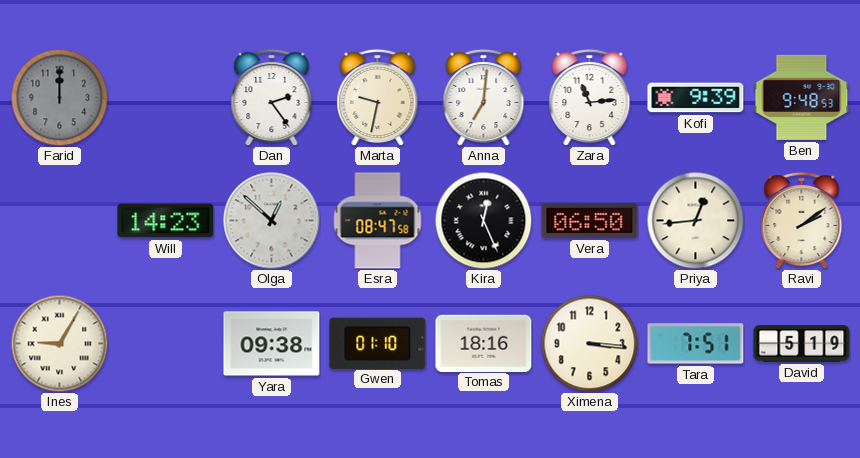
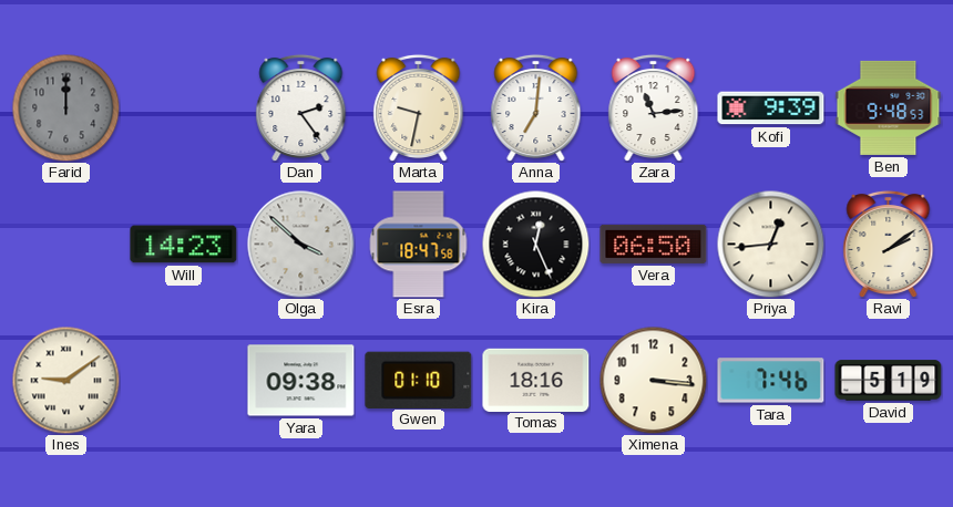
Olga: 12:52 -> 3:52
Esra: 08:47 -> 18:47
Ines: 9:05 -> 9:09
Tara: 7:51 -> 7:46
